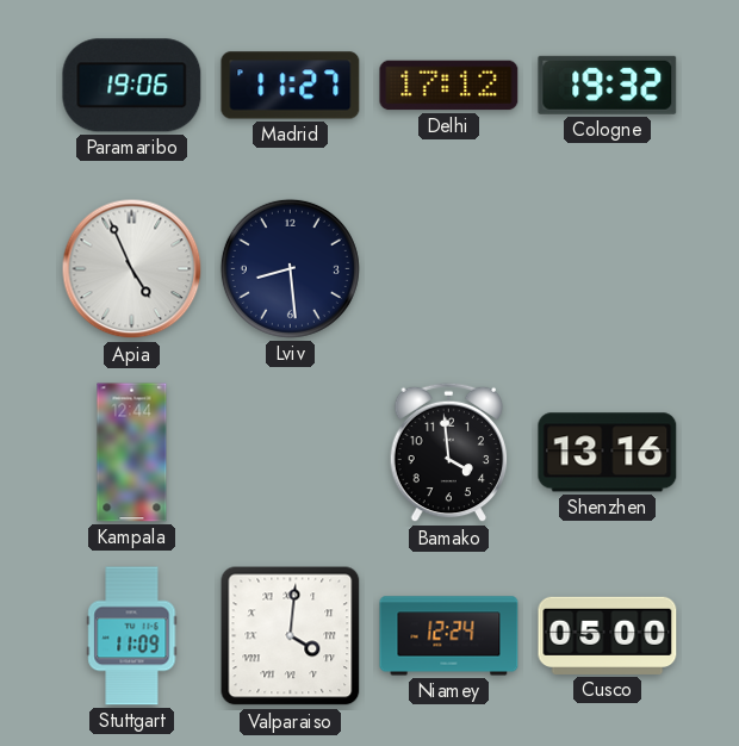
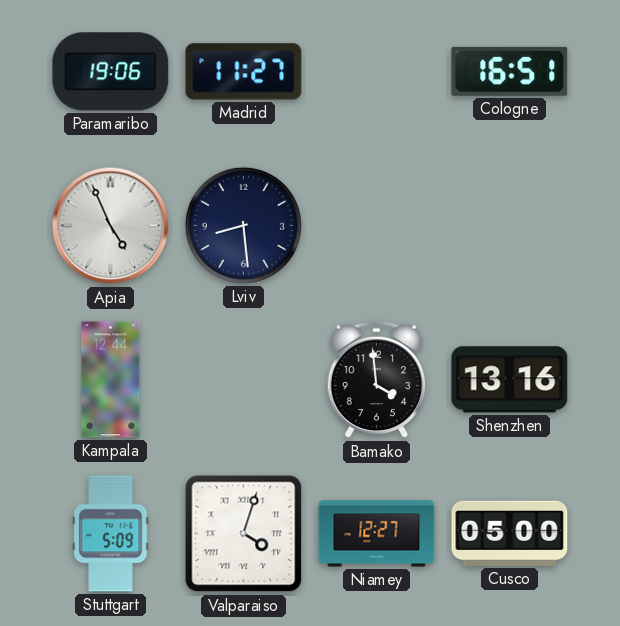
Delhi: 17:12 -> none
Cologne: 19:32 -> 16:51
Stuttgart: 11:09 -> 5:09
Valparaiso: 4:01 -> 4:03
Niamey: 12:24 -> 12:27
